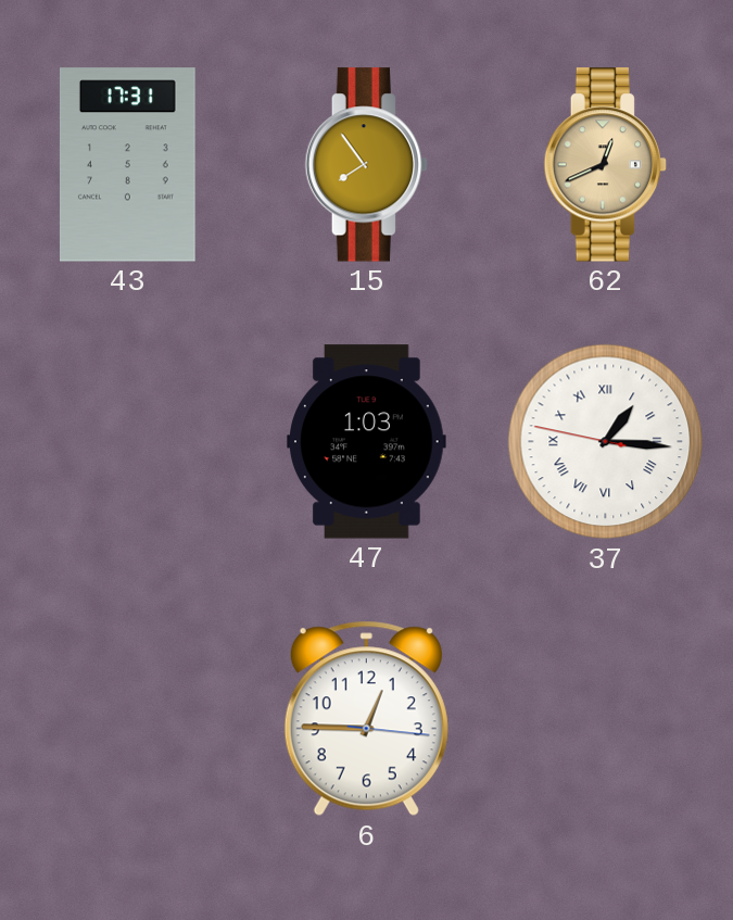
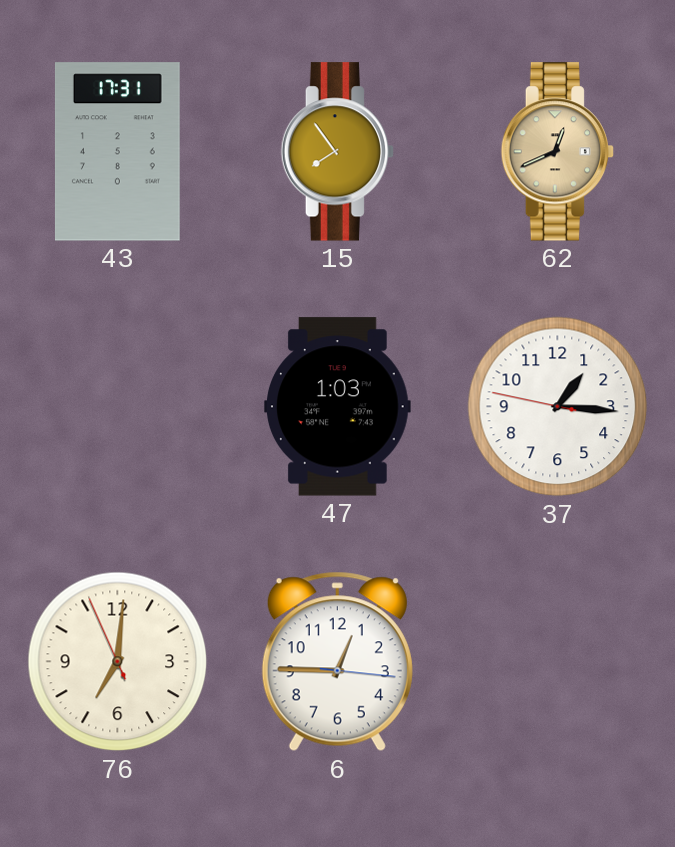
37 numerals: Roman -> Arabic
76: none -> 7:00
